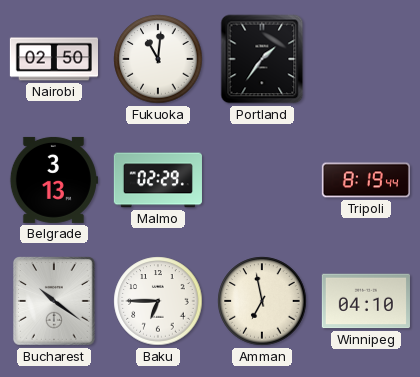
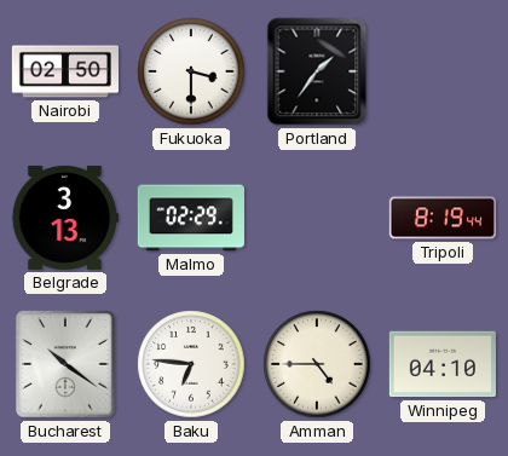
Fukuoka: 11:01 -> 3:30
Baku: 6:45 -> 6:46
Amman: 6:58 -> 4:45
